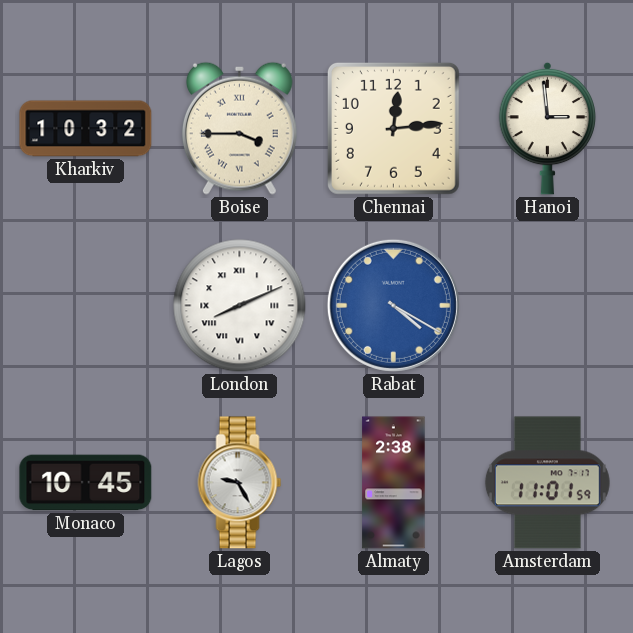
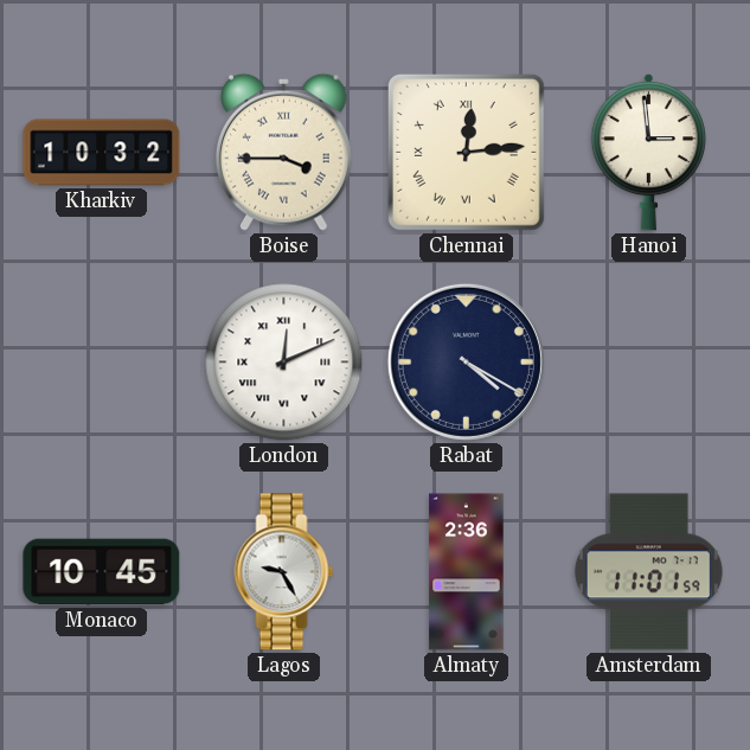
Chennai numerals: Arabic -> Roman
London: 8:11 -> 12:11
Rabat dial: blue -> navy
Almaty: 2:38 -> 2:36
